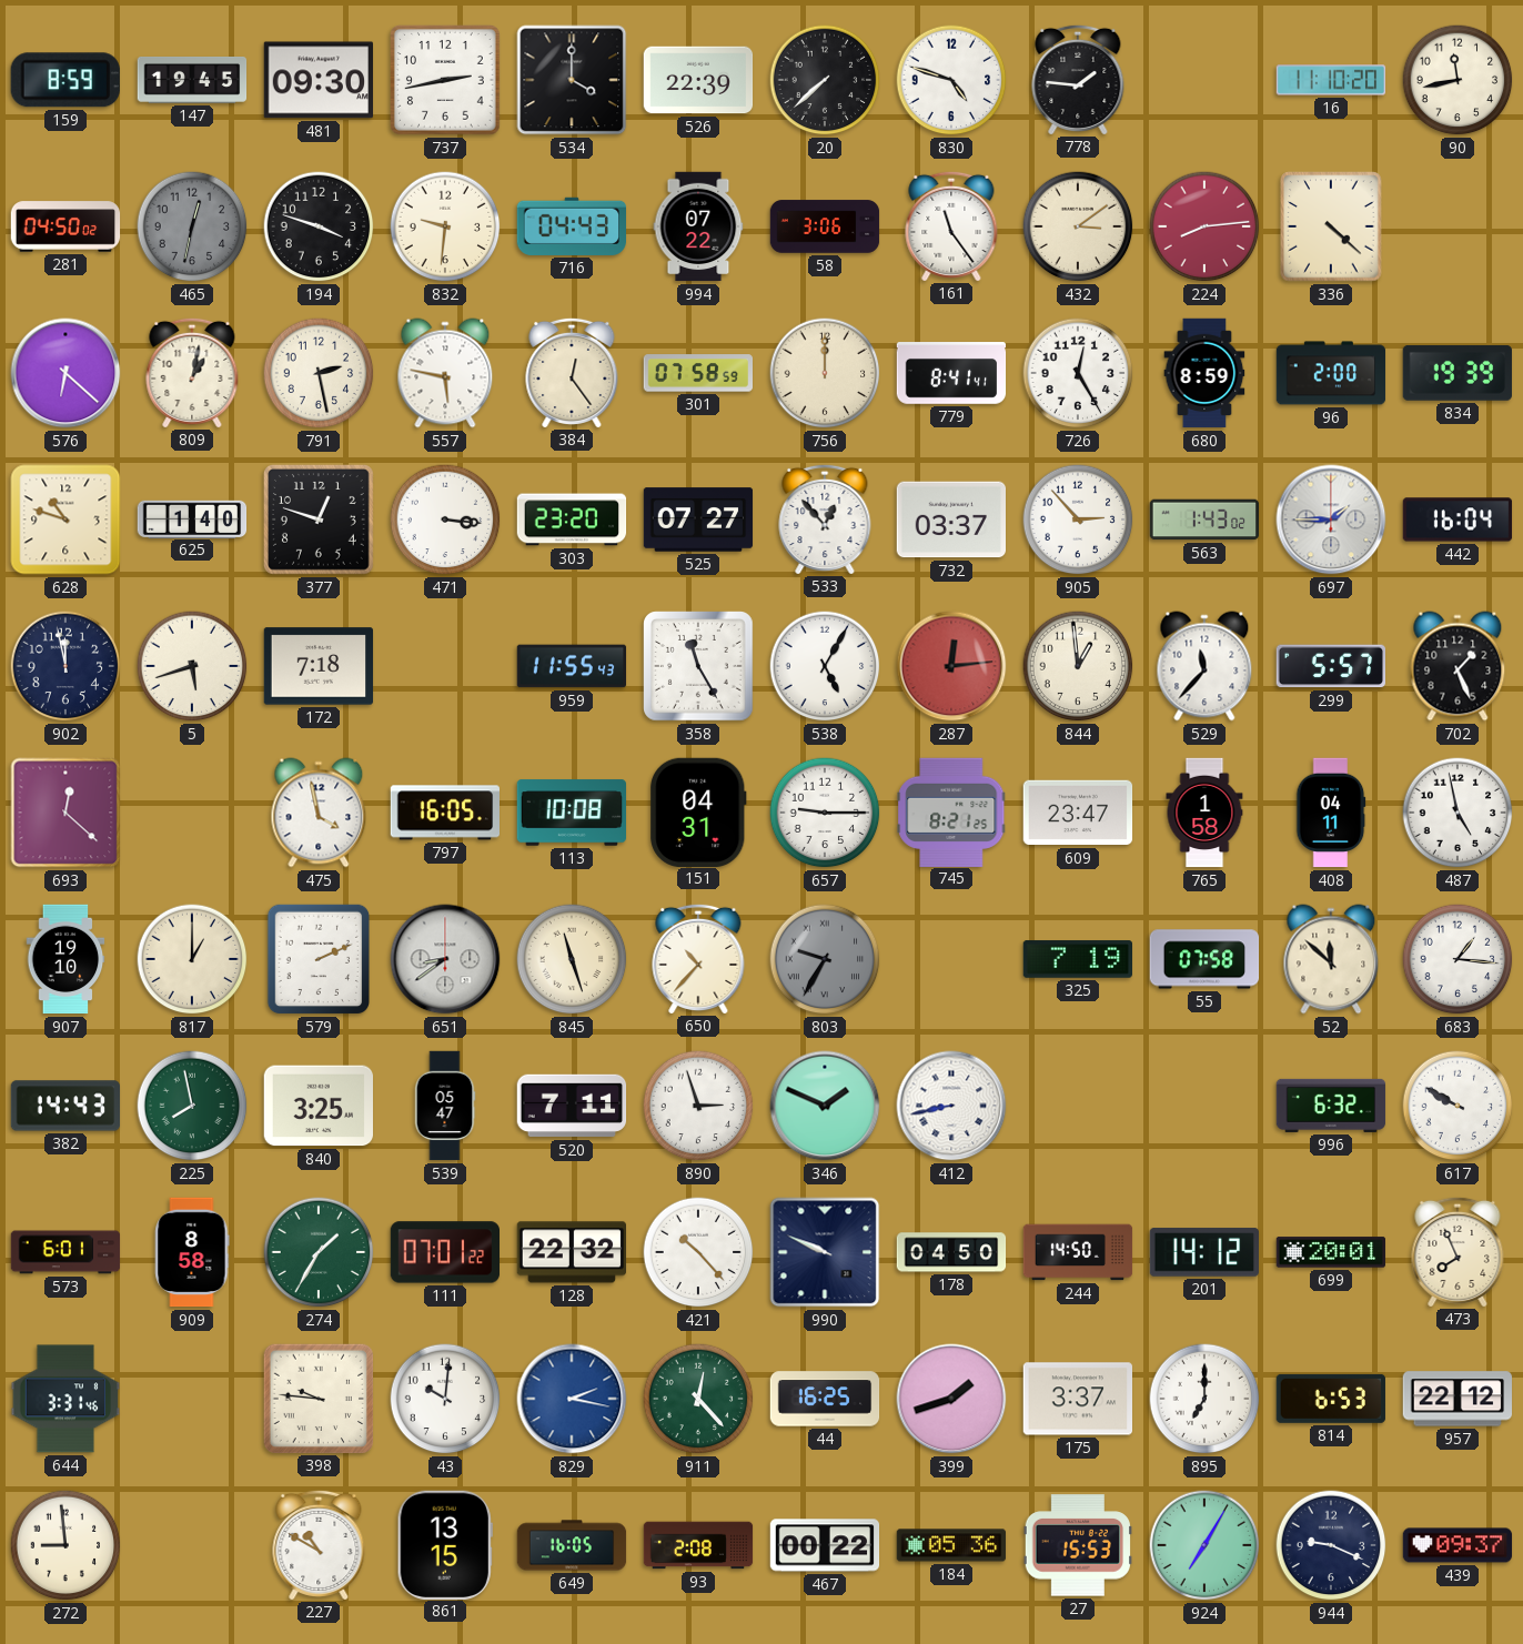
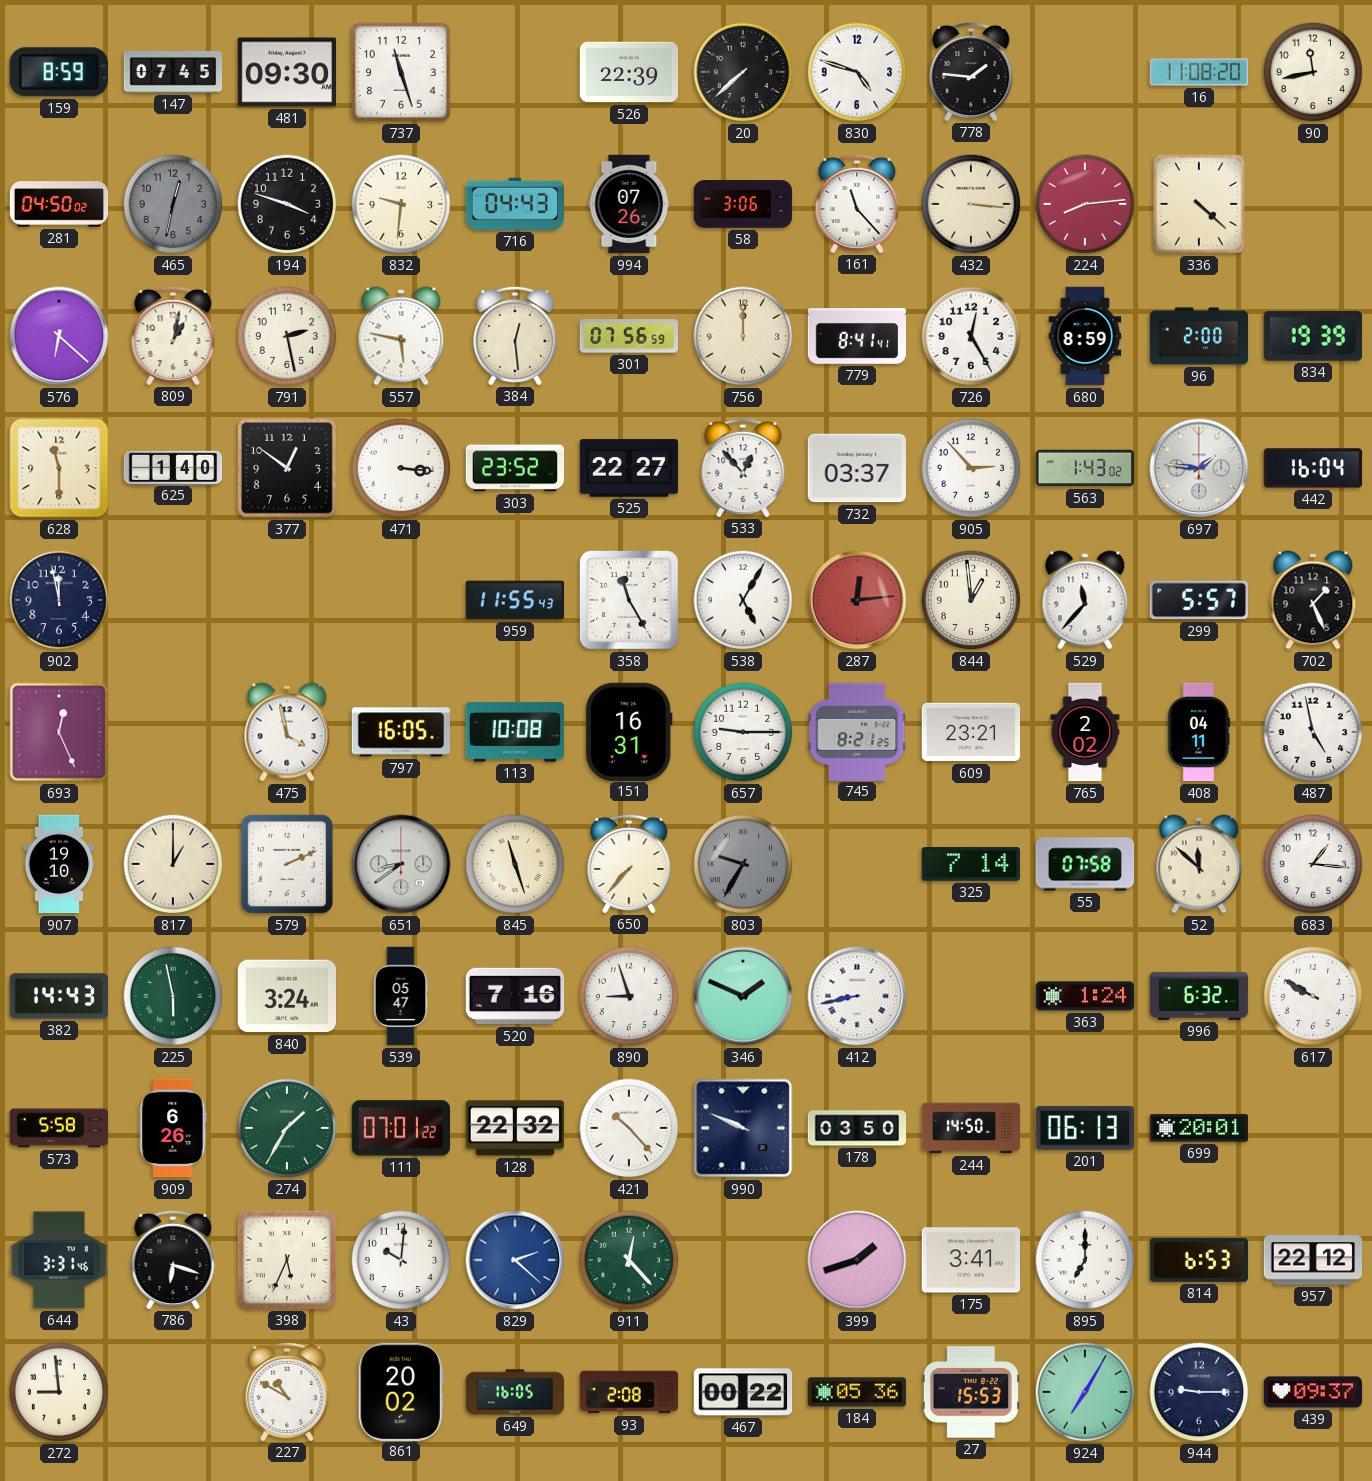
147: 19:45 -> 07:45
737: 2:43 -> 11:27
534: 4:00 -> none
16: 11:10 -> 11:08
994: 07:22 -> 07:26
161: 11:24 -> 11:23
432: 3:09 -> 3:16
384: 12:24 -> 12:29
301: 07:58 -> 07:56
628: 10:48 -> 11:30
377: 12:48 -> 12:51
303: 23:20 -> 23:52
525: 07:27 -> 22:27
697: 1:45 -> 1:46
5: 5:42 -> none
172: 7:18 -> none
693: 12:22 -> 12:26
151: 04:31 -> 16:31
609: 23:47 -> 23:21
765: 1:58 -> 2:02
650: 10:37 -> 7:37
325: 7:19 -> 7:14
225: 7:58 -> 5:58
840: 3:25 -> 3:24
520: 7:11 -> 7:16
890: 2:57 -> 8:57
363: none -> 1:24
573: 6:01 -> 5:58
909: 8:58 -> 6:26
178: 04:50 -> 03:50
201: 14:12 -> 06:13
473: 7:56 -> none
786: none -> 6:18
398: 9:46 -> 5:34
829: 2:17 -> 2:22
44: 16:25 -> none
175: 3:37 -> 3:41
861: 13:15 -> 20:02
944: 9:19 -> 9:15
